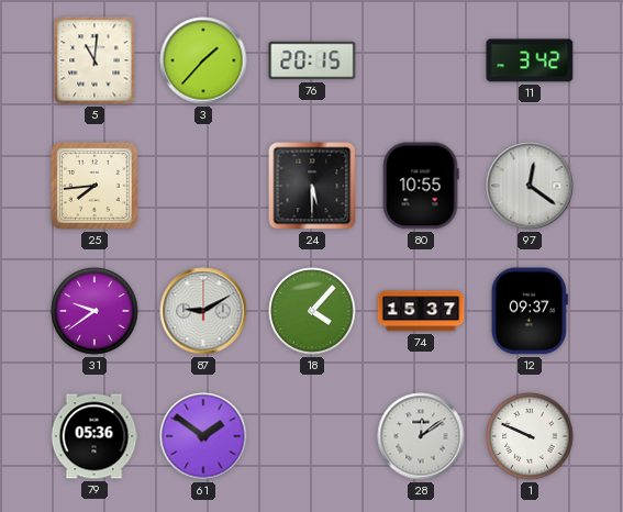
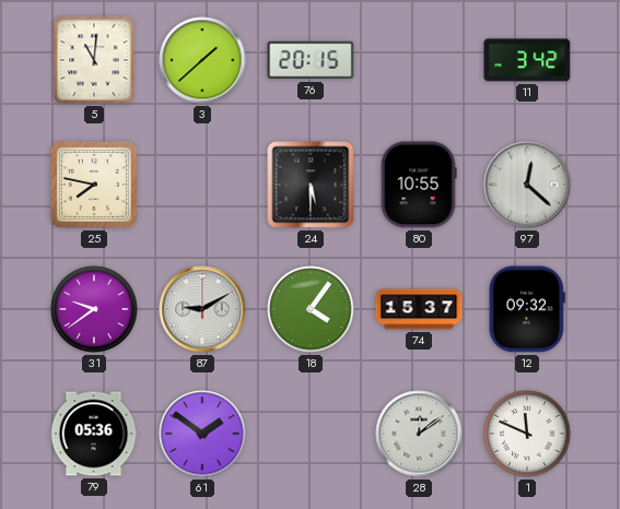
3: 1:37 -> 1:38
25: 7:44 -> 7:47
97: 12:21 -> 12:22
18: 4:07 -> 4:06
12: 09:37 -> 09:32
1: 9:49 -> 11:49
